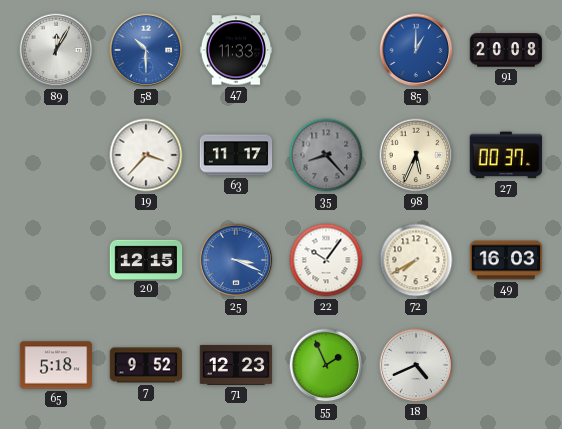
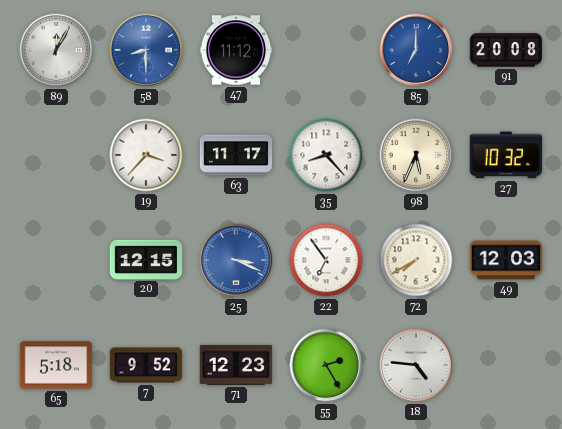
58: 10:30 -> 8:30
47: 11:33 -> 11:12
85: 1:00 -> 7:00
35 dial: grey -> white
27: 00:37 -> 10:32
22: 10:06 -> 6:54
49: 16:03 -> 12:03
55: 1:56 -> 2:25
18: 4:41 -> 4:46
